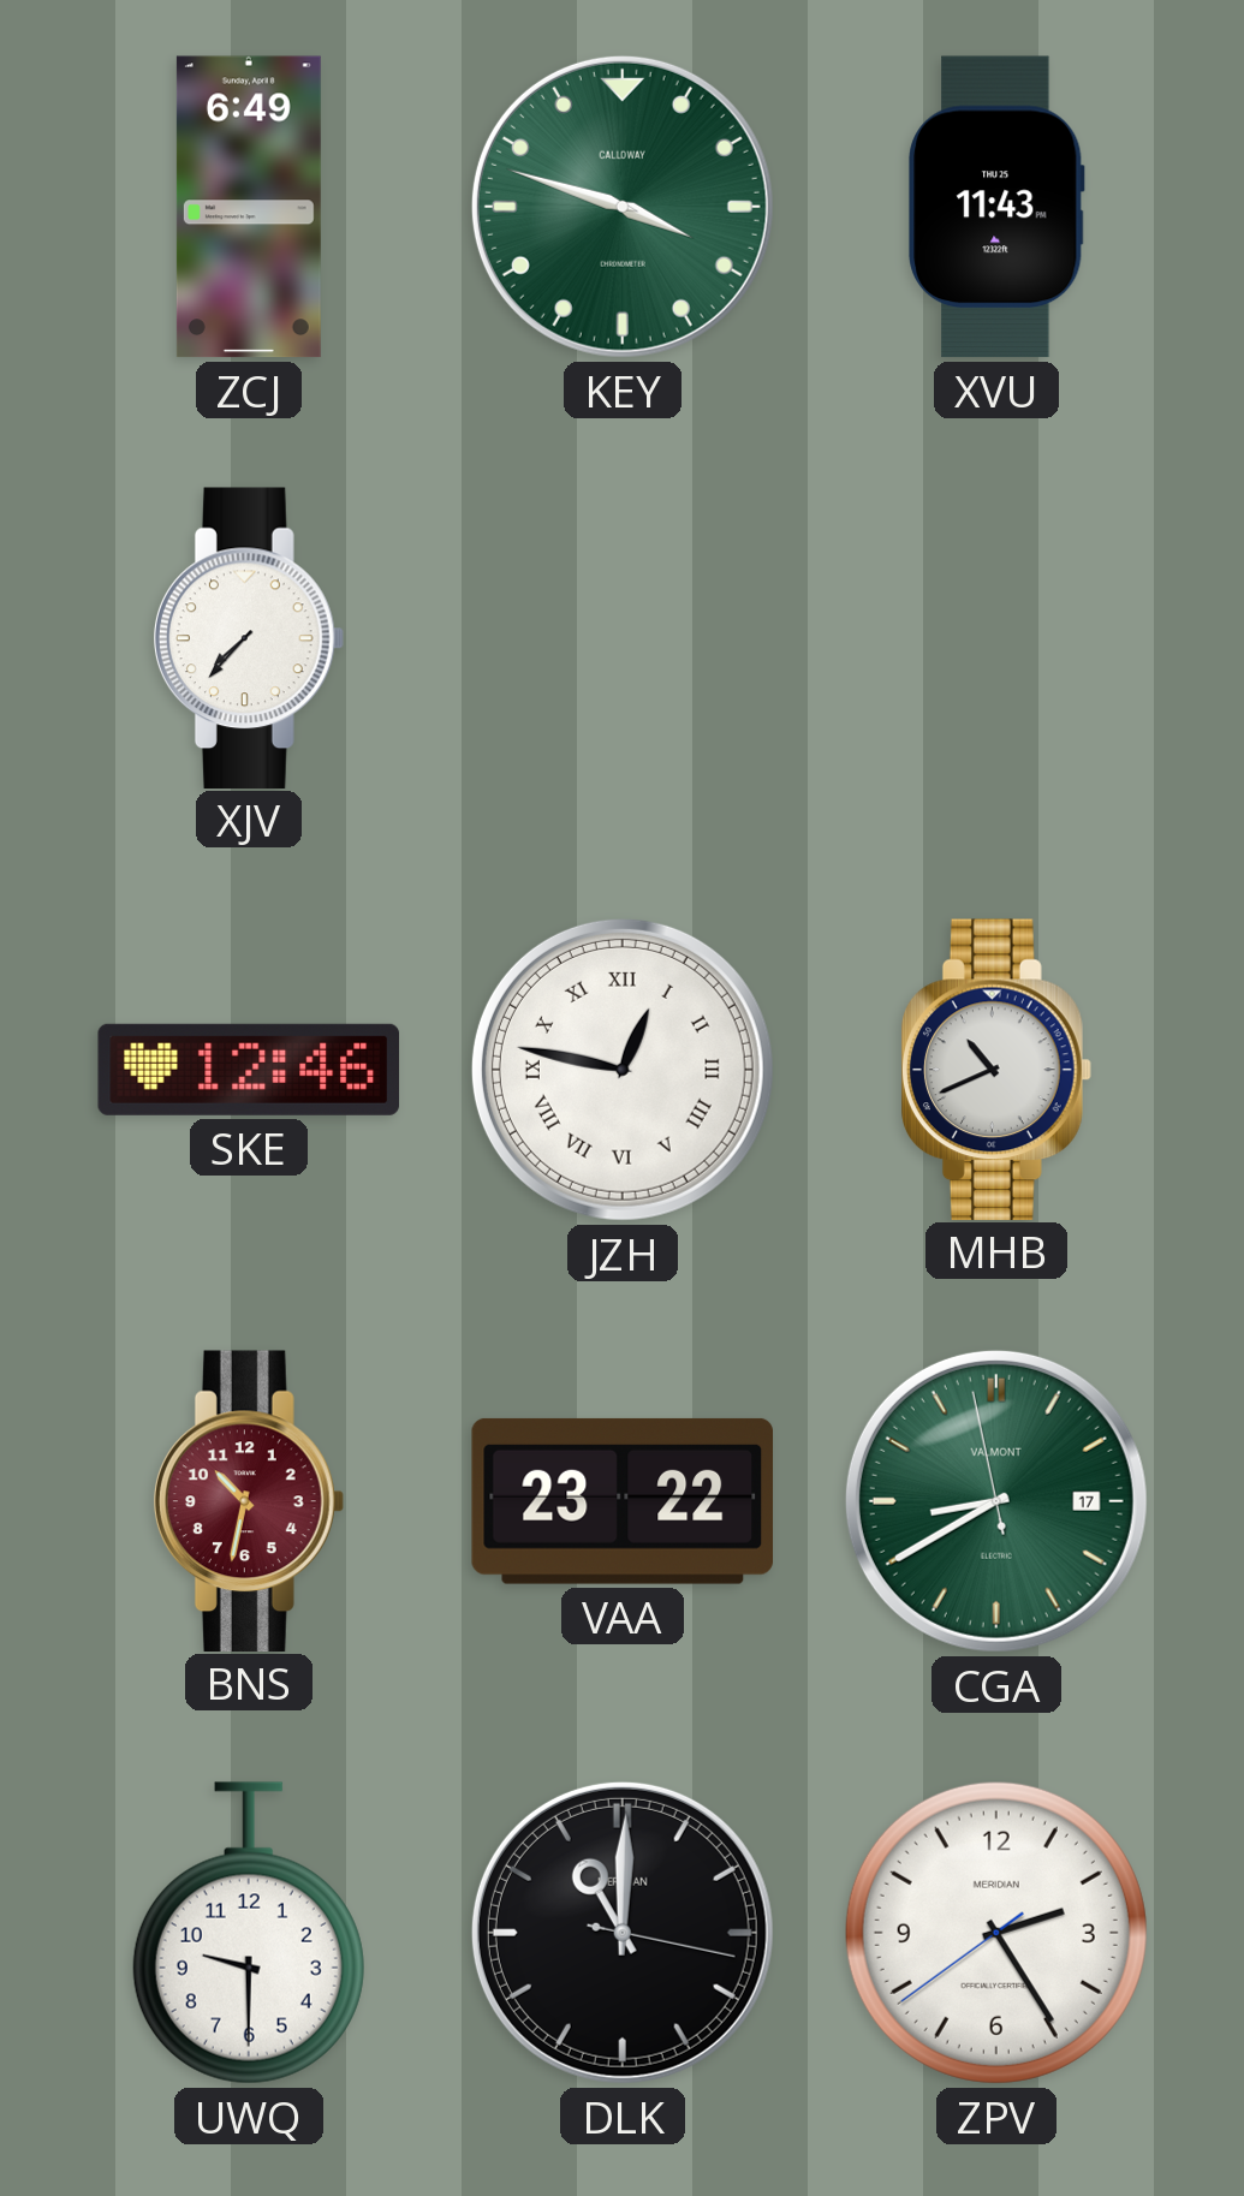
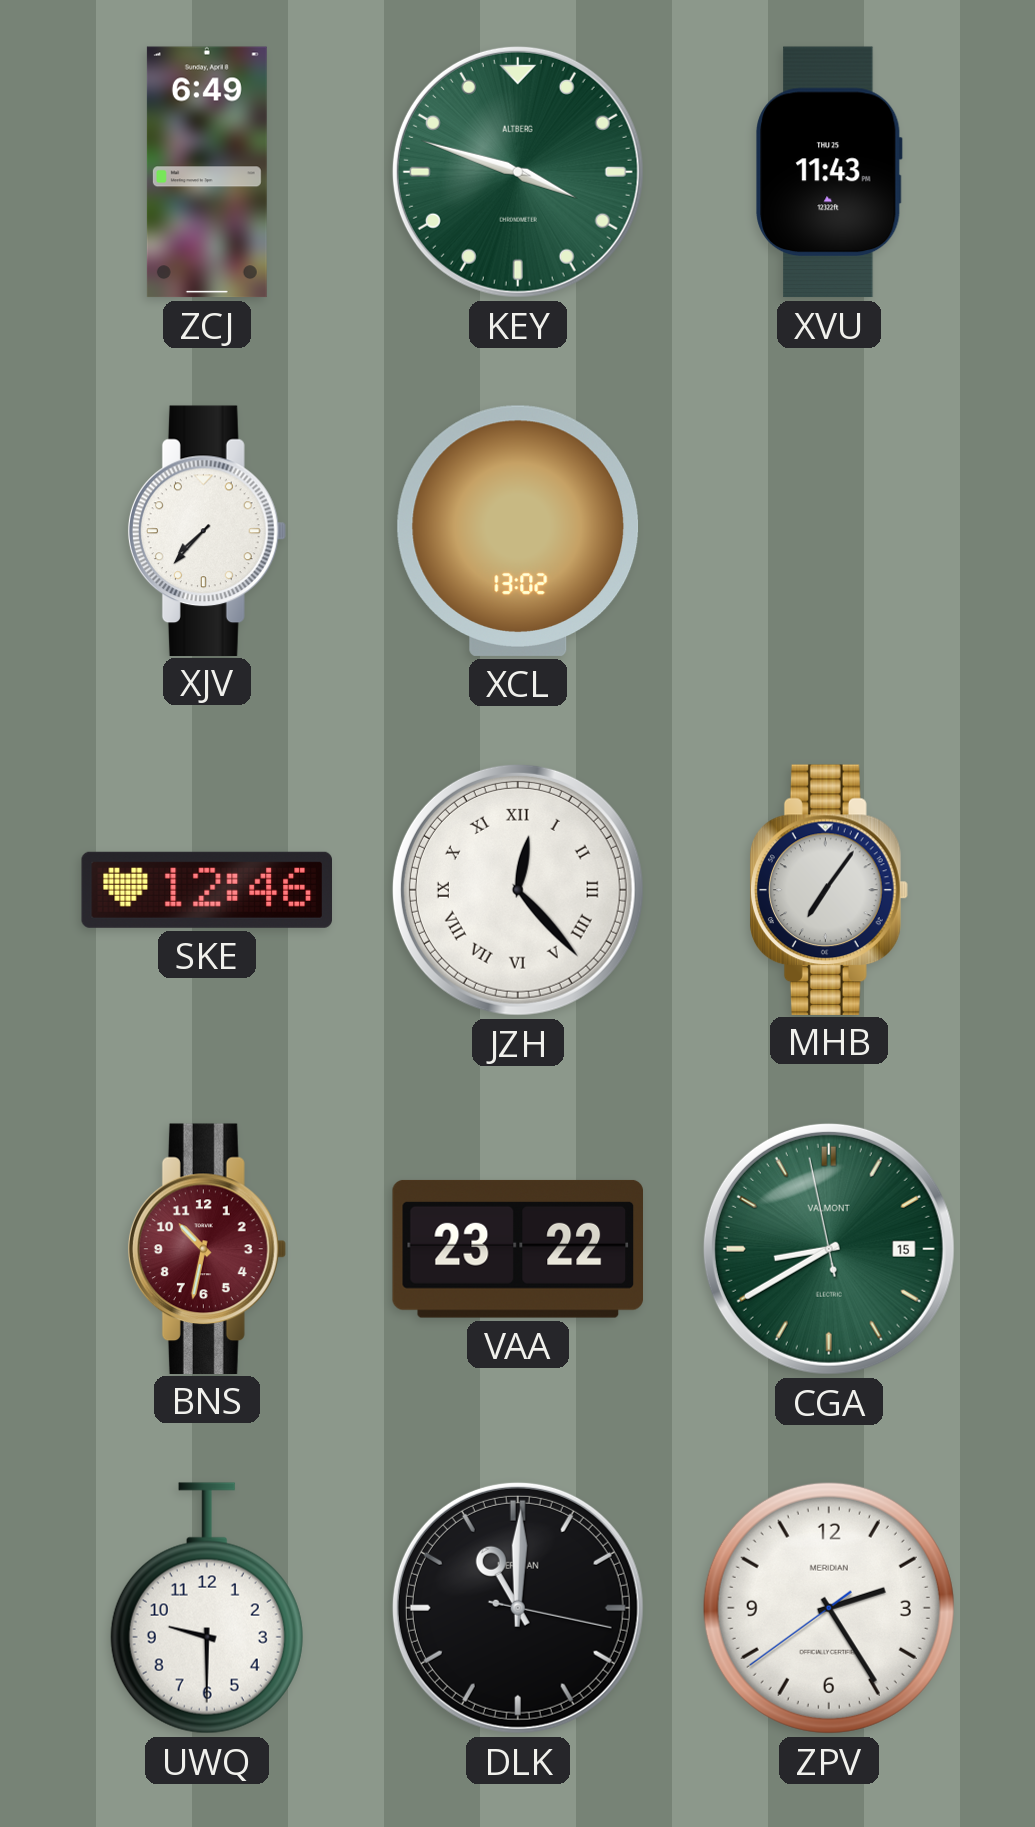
KEY brand: CALLOWAY -> ALTBERG
XCL: none -> 13:02
JZH: 12:47 -> 12:23
MHB: 10:41 -> 7:06
CGA date: 17 -> 15
